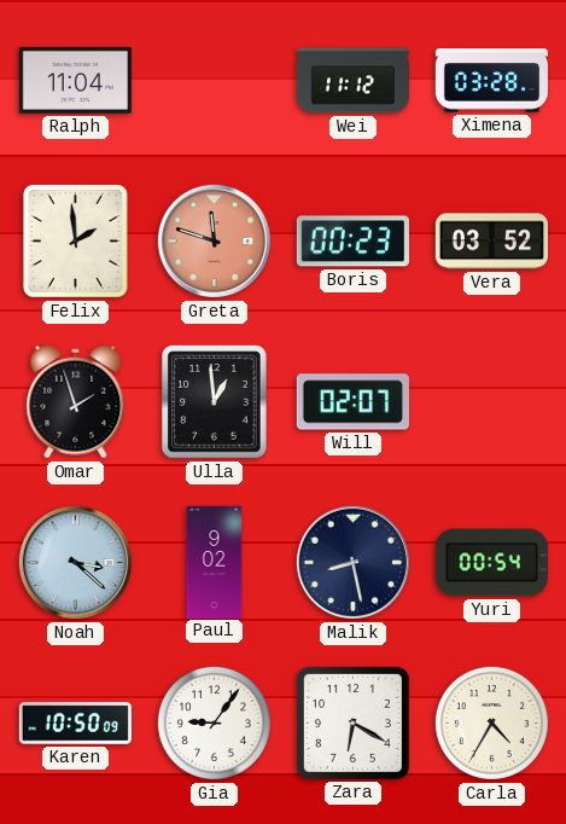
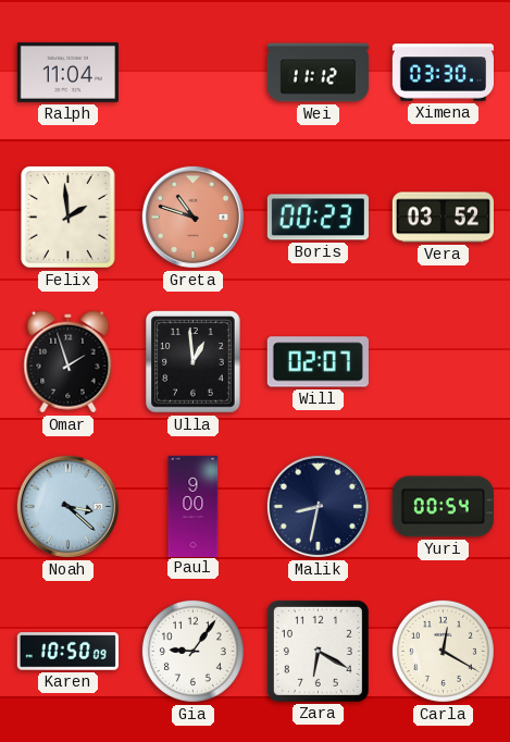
Ximena: 03:28 -> 03:30
Greta: 11:48 -> 10:48
Paul: 9:02 -> 9:00
Malik: 8:28 -> 8:32
Carla: 4:35 -> 12:20
